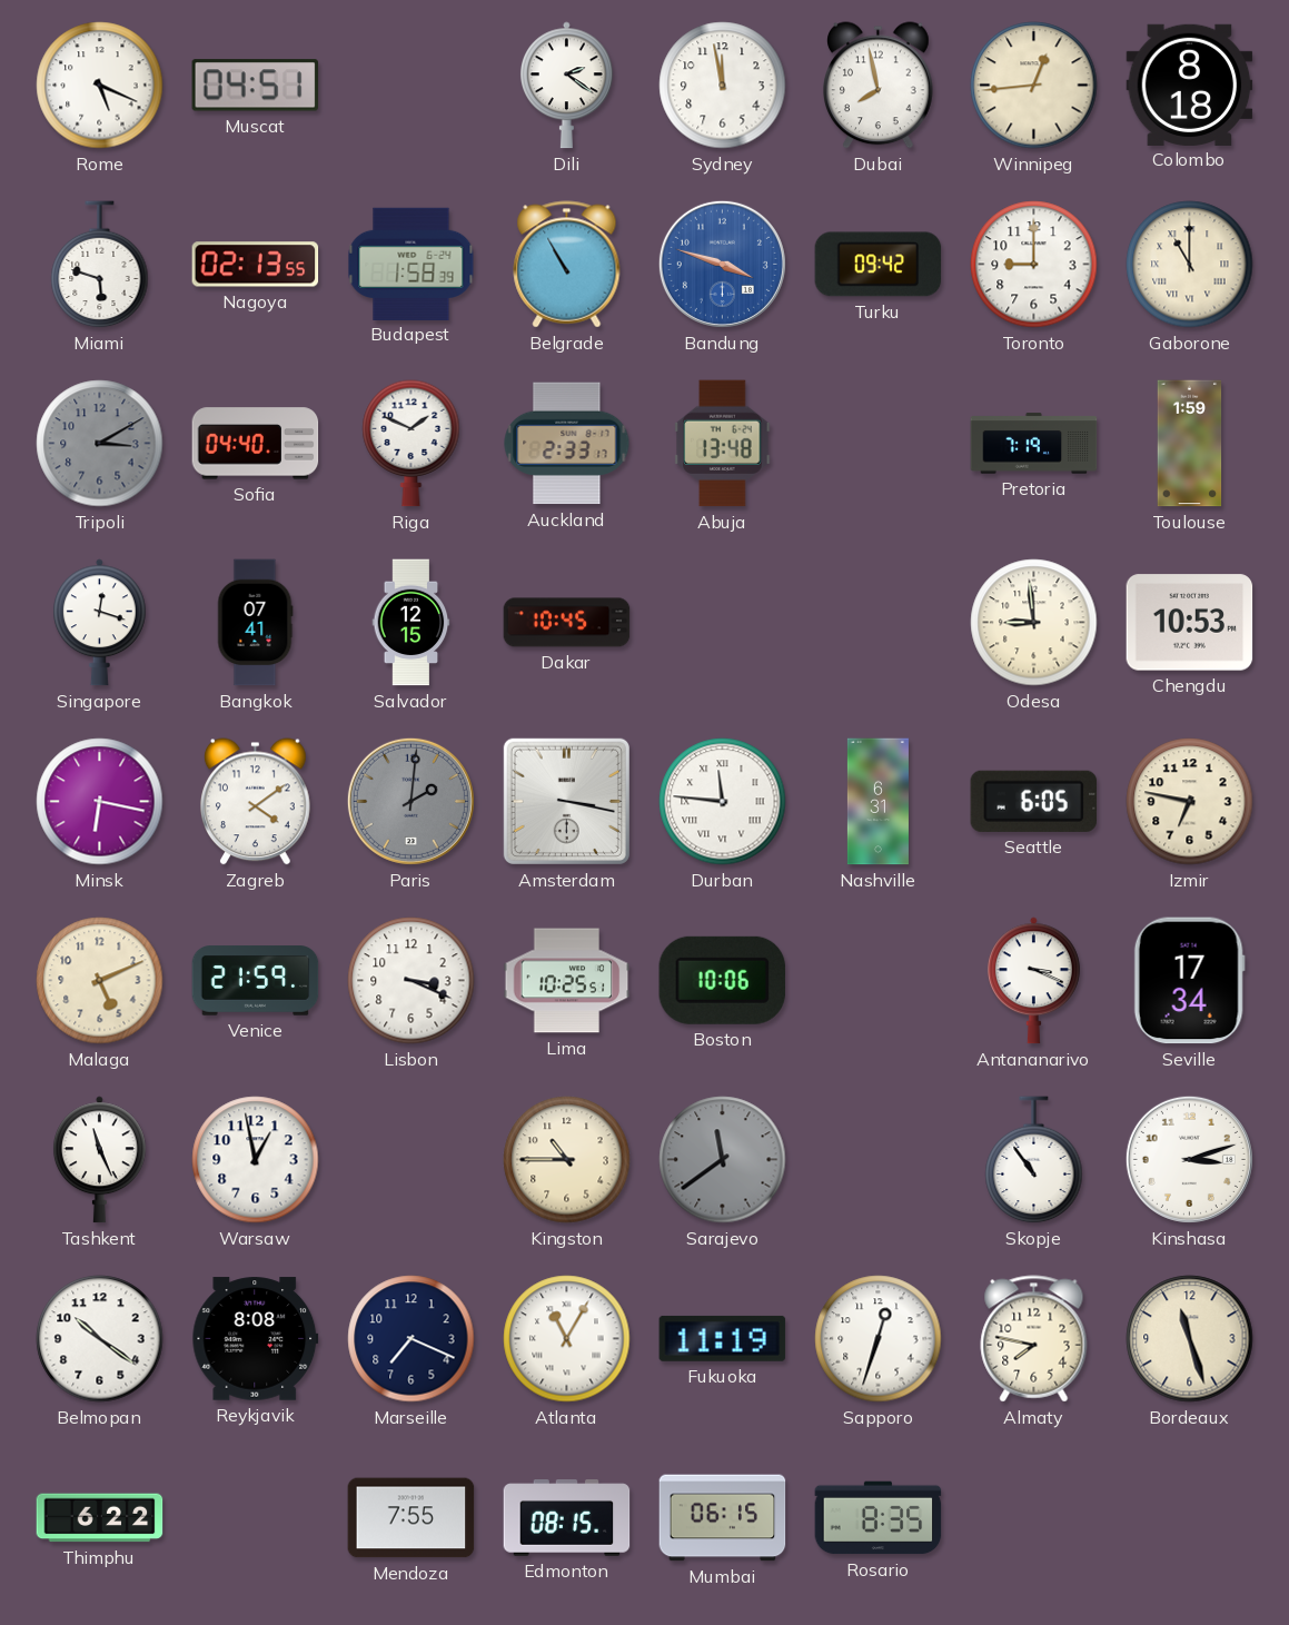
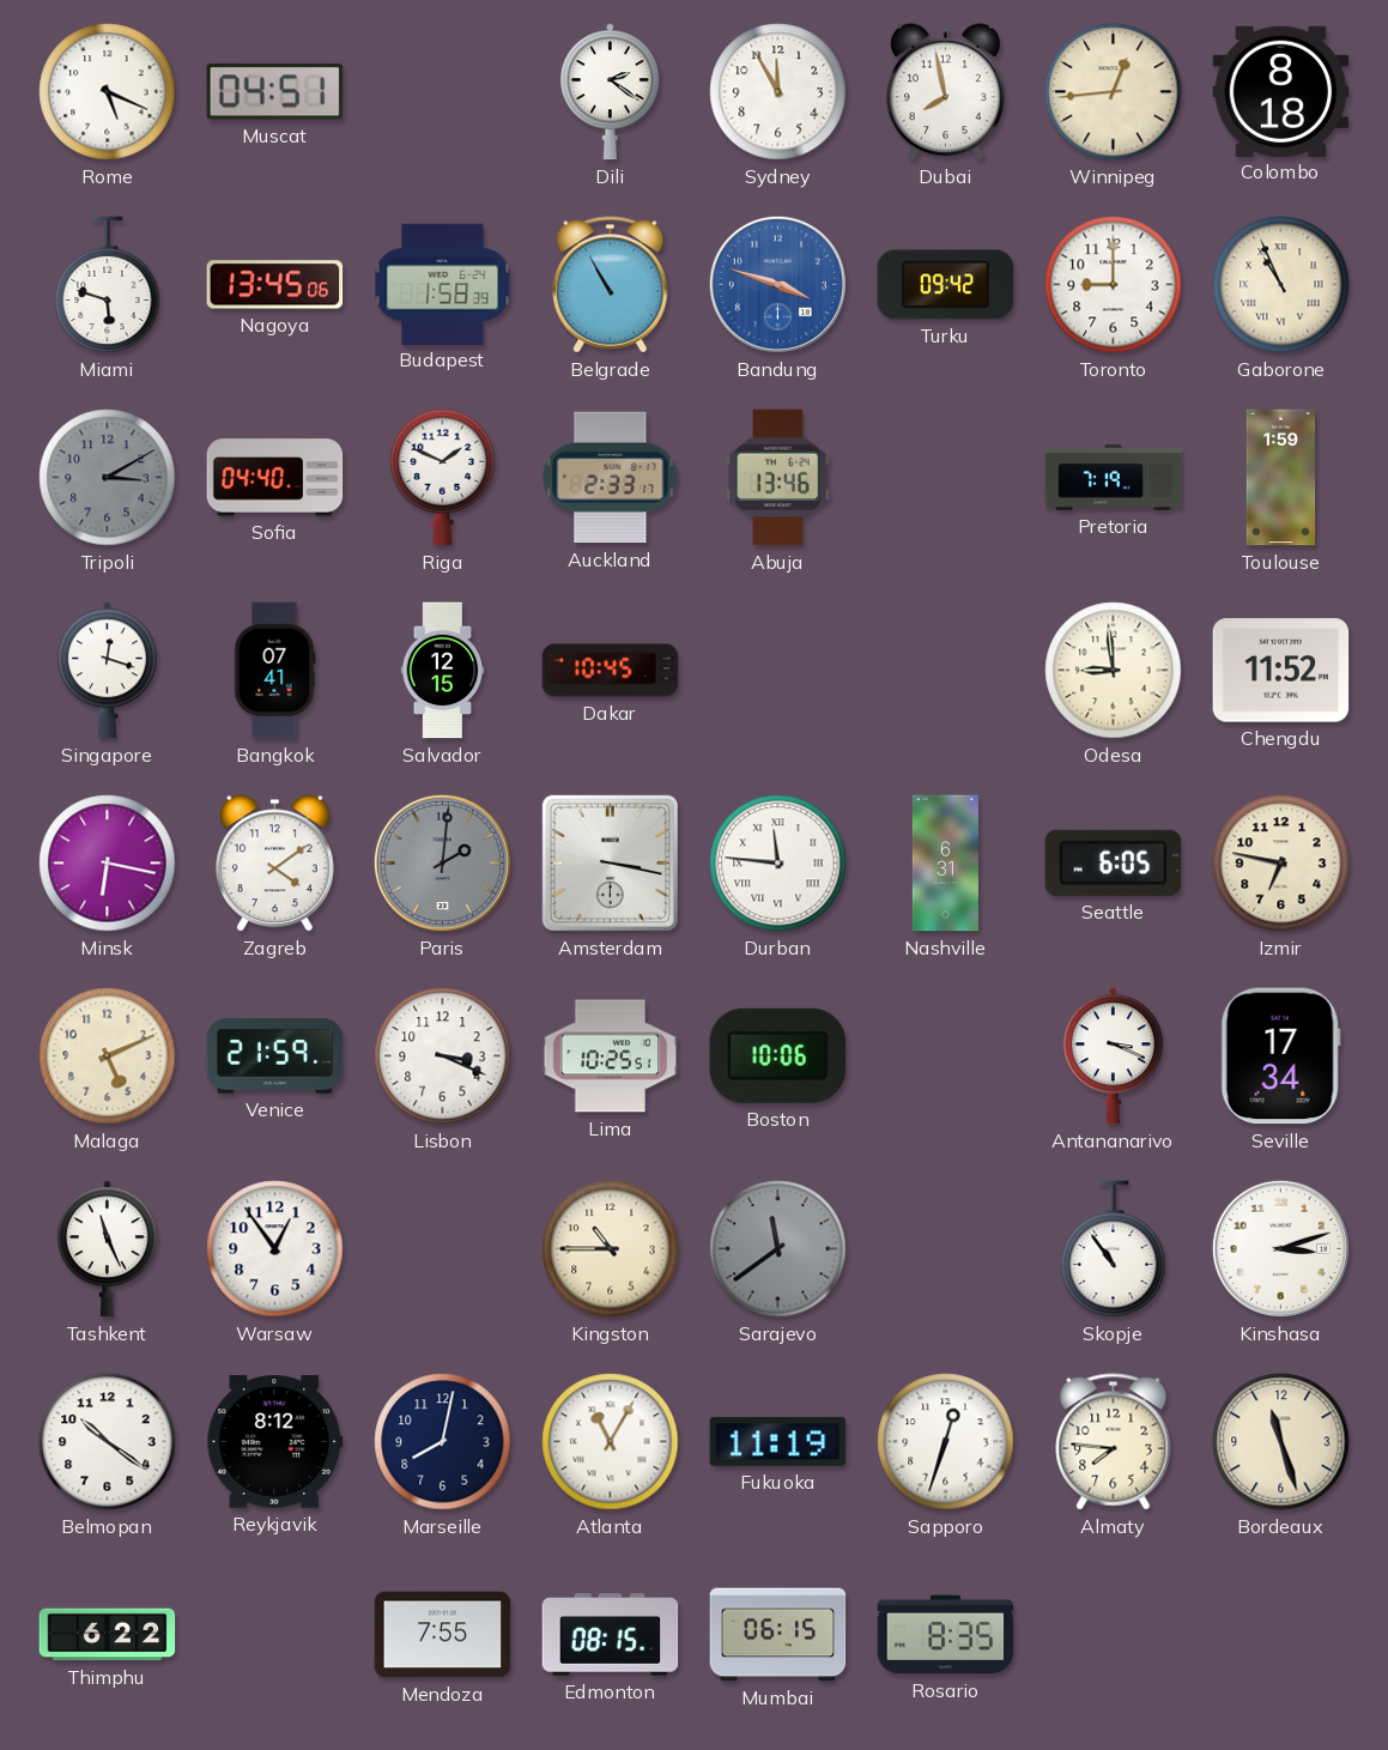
Sydney: 11:58 -> 11:55
Nagoya: 02:13 -> 13:45
Gaborone: 11:00 -> 10:56
Abuja: 13:48 -> 13:46
Chengdu: 10:53 -> 11:52
Warsaw: 12:58 -> 12:54
Reykjavik: 8:08 -> 8:12
Marseille: 7:19 -> 8:02
Almaty: 7:47 -> 7:46
